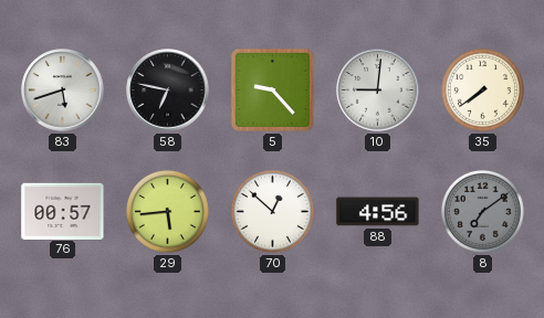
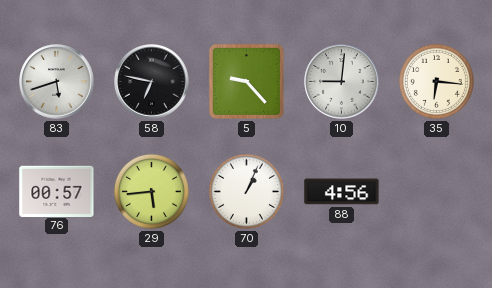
35: 7:39 -> 6:16
70: 12:52 -> 1:04
8: 7:09 -> none
